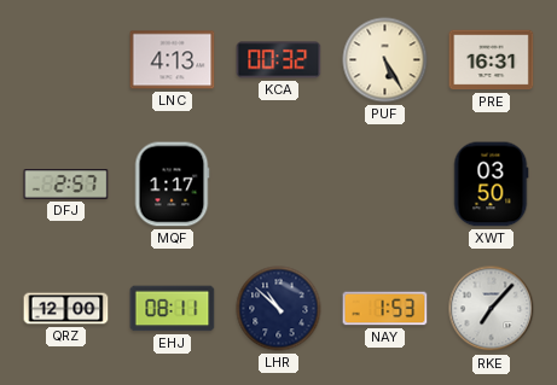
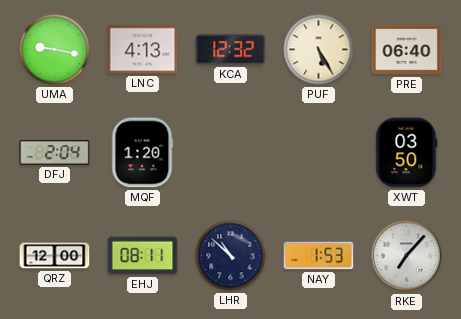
UMA: none -> 9:17
KCA: 00:32 -> 12:32
PRE: 16:31 -> 06:40
DFJ: 2:57 -> 2:04
MQF: 1:17 -> 1:20
